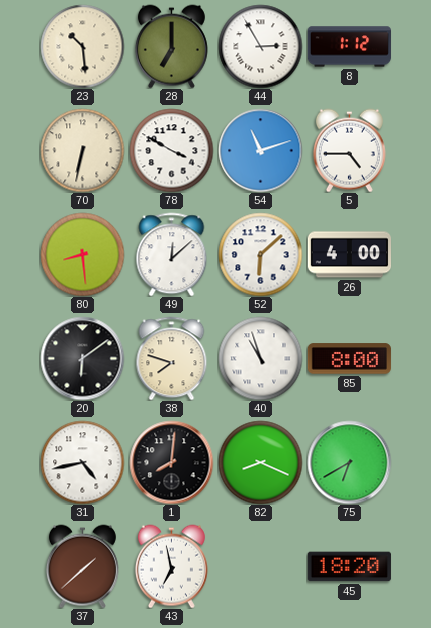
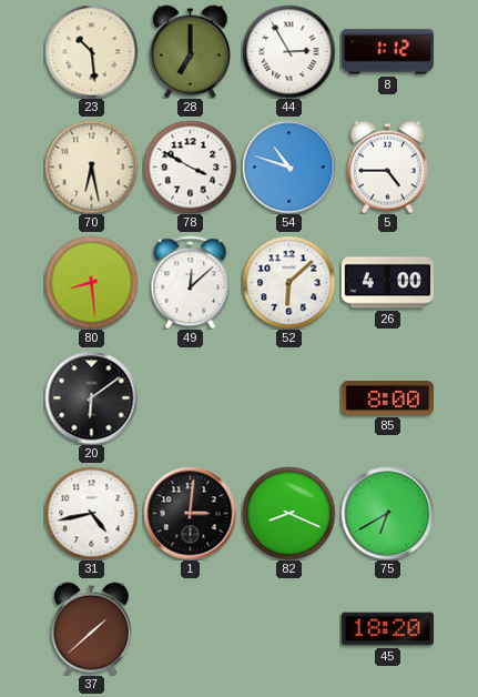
70: 6:32 -> 6:28
54: 11:12 -> 10:48
38: 7:48 -> none
40: 10:57 -> none
1: 8:01 -> 3:01
43: 6:58 -> none
